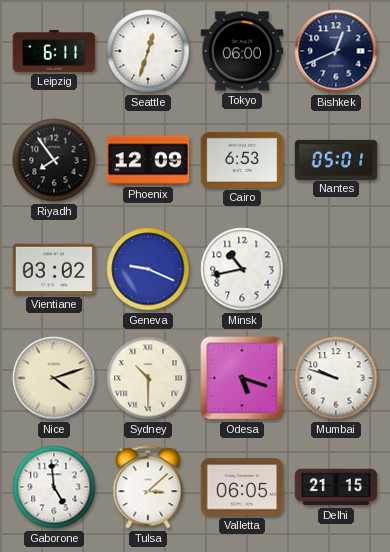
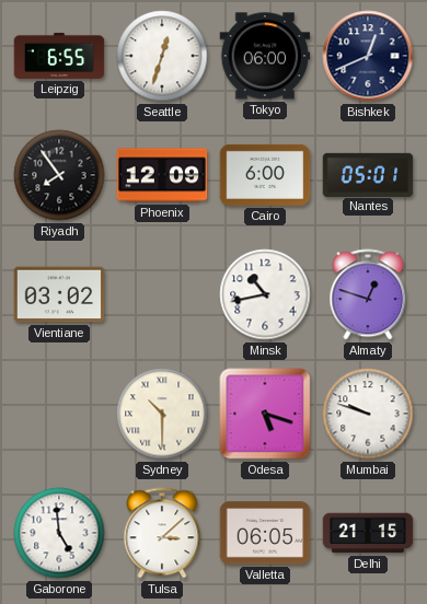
Leipzig: 6:11 -> 6:55
Cairo: 6:53 -> 6:00
Geneva: 9:19 -> none
Almaty: none -> 12:48
Nice: 4:12 -> none
